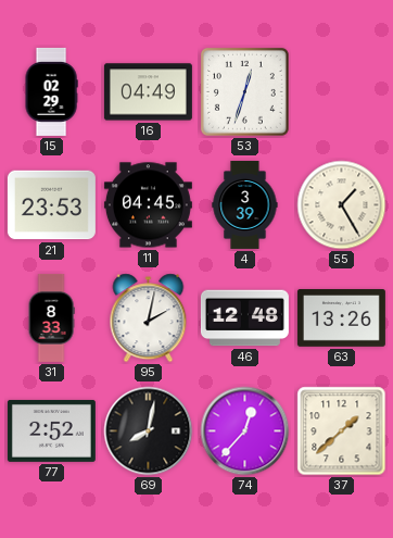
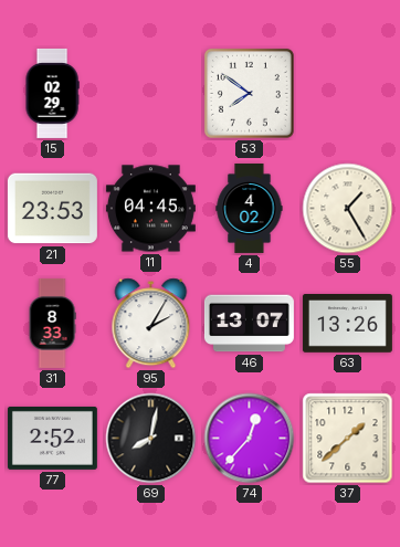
16: 04:49 -> none
53: 12:33 -> 7:51
4: 3:39 -> 4:02
95: 2:02 -> 2:05
46: 12:48 -> 13:07
